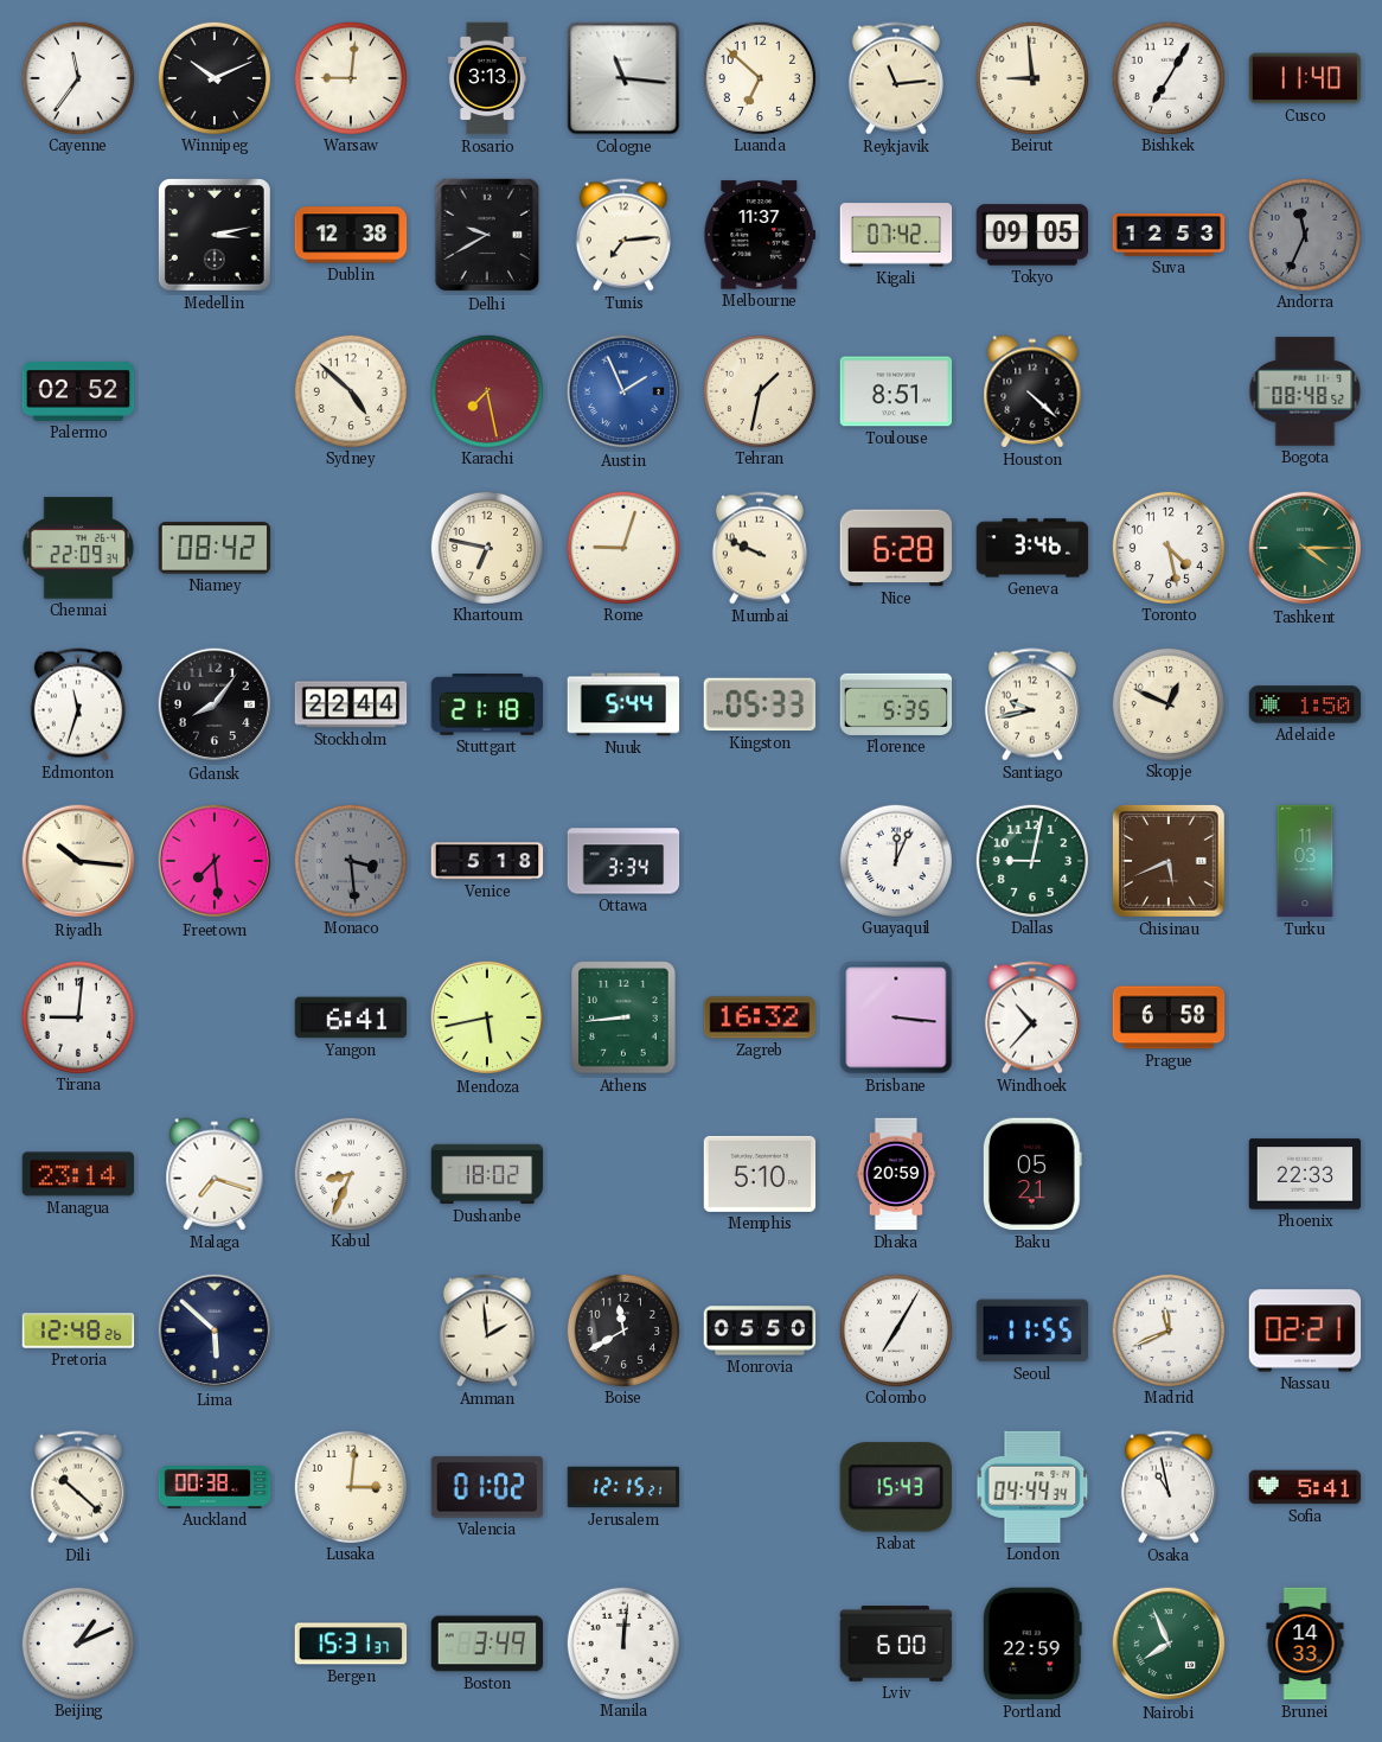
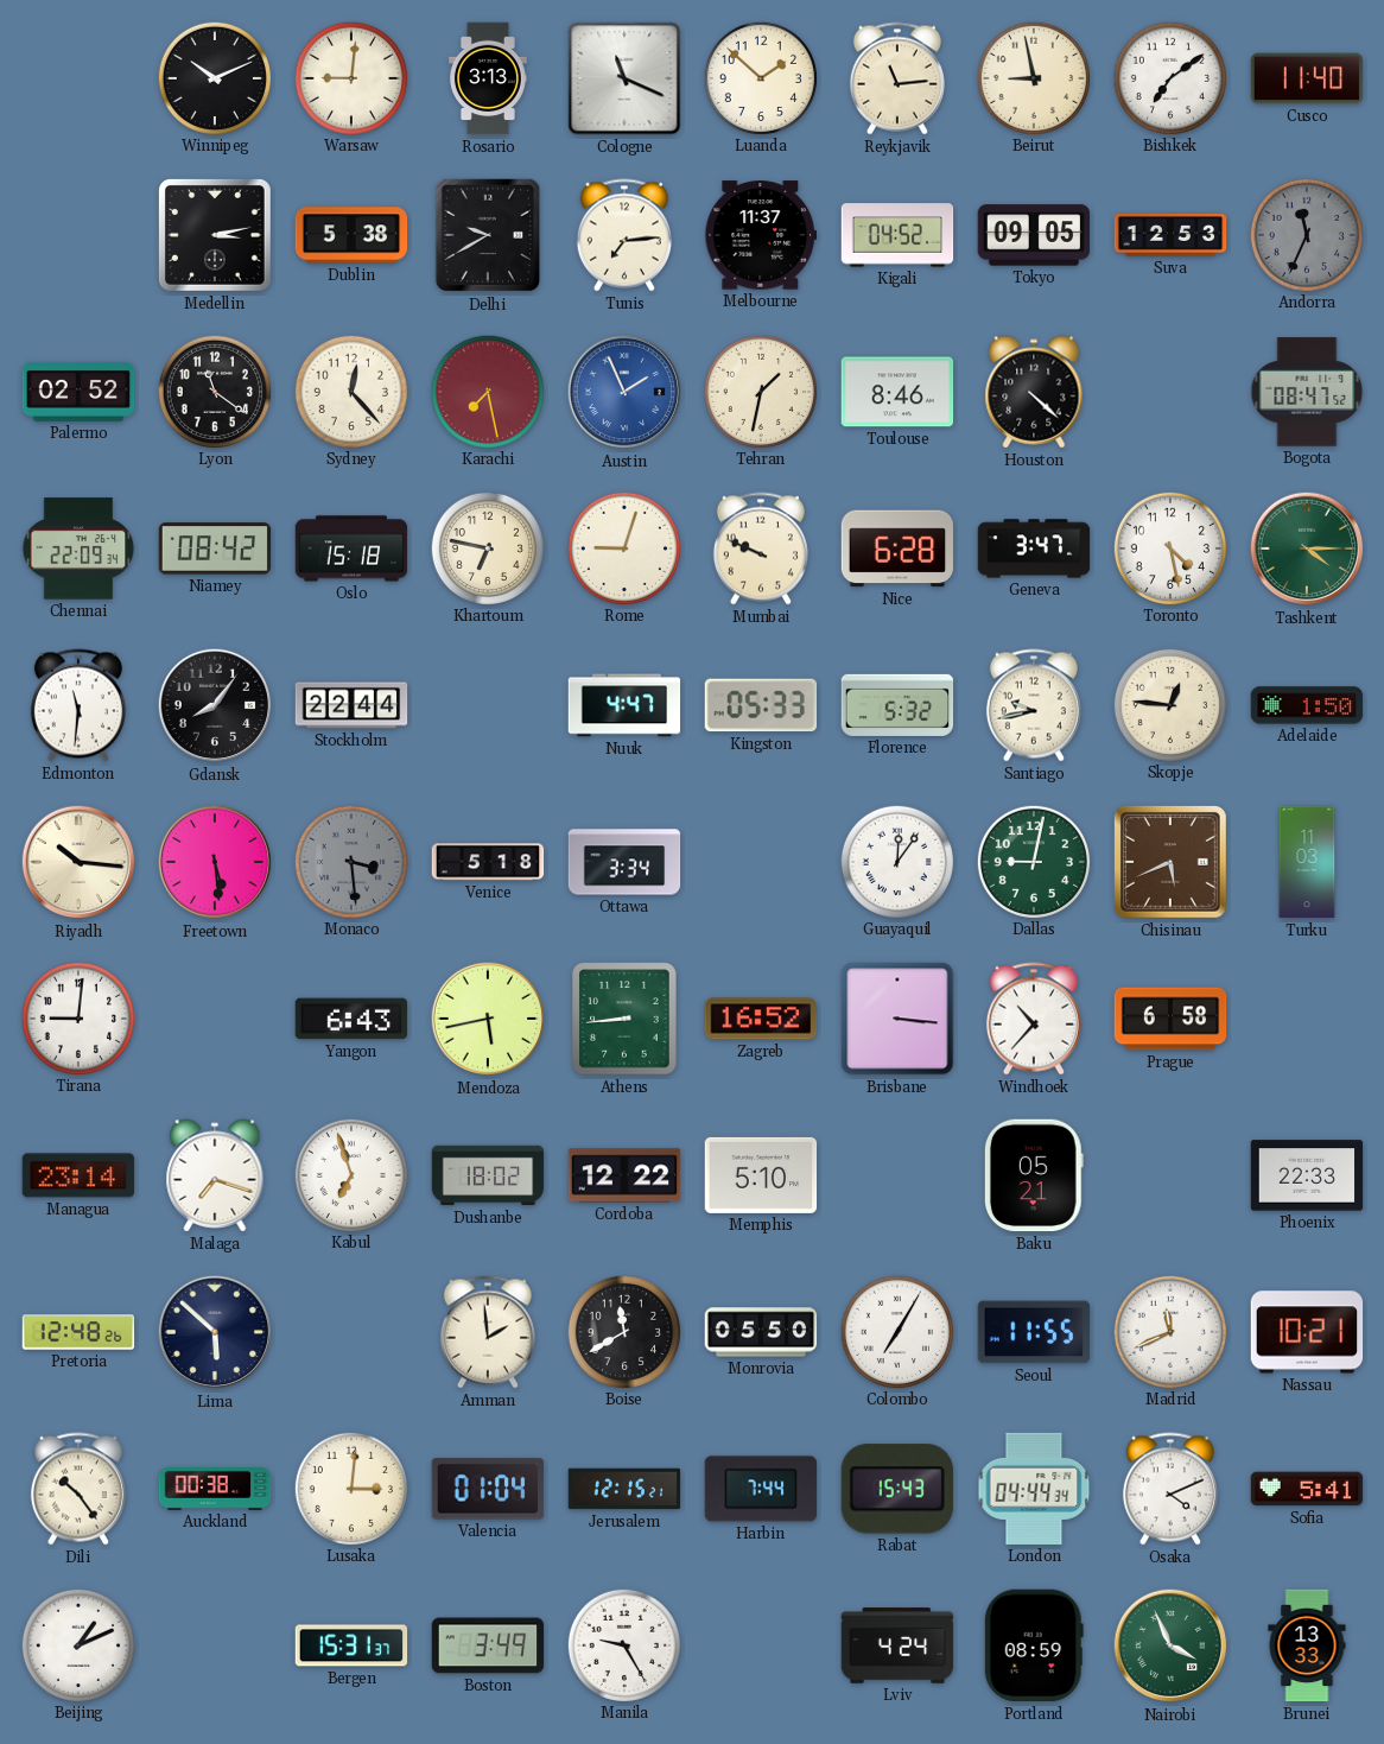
Cayenne: 11:36 -> none
Cologne: 11:16 -> 11:19
Luanda: 6:52 -> 1:52
Beirut: 8:59 -> 8:58
Bishkek: 7:05 -> 7:09
Dublin: 12:38 -> 5:38
Kigali: 07:42 -> 04:52
Lyon: none -> 11:21
Sydney: 4:52 -> 12:23
Toulouse: 8:51 -> 8:46
Bogota: 08:48 -> 08:47
Oslo: none -> 15:18
Geneva: 3:46 -> 3:47
Edmonton: 11:33 -> 11:31
Stuttgart: 21:18 -> none
Nuuk: 5:44 -> 4:47
Florence: 5:35 -> 5:32
Skopje: 12:49 -> 12:46
Freetown: 7:29 -> 5:29
Guayaquil: 12:04 -> 12:06
Yangon: 6:41 -> 6:43
Zagreb: 16:32 -> 16:52
Kabul: 8:34 -> 6:57
Cordoba: none -> 12:22
Dhaka: 20:59 -> none
Nassau: 02:21 -> 10:21
Dili: 10:22 -> 10:24
Valencia: 01:02 -> 01:04
Harbin: none -> 7:44
Osaka: 10:58 -> 4:11
Manila: 12:01 -> 9:25
Lviv: 6:00 -> 4:24
Portland: 22:59 -> 08:59
Nairobi: 7:56 -> 3:56
Brunei: 14:33 -> 13:33
